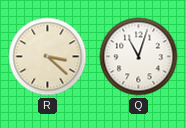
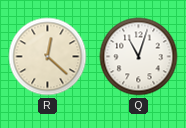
R: 3:22 -> 12:22
